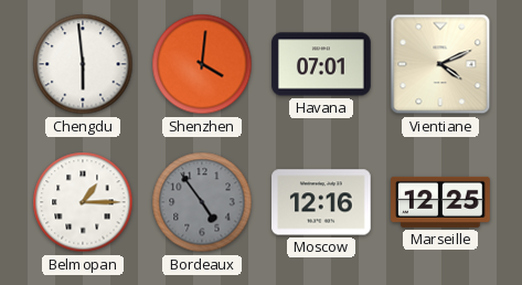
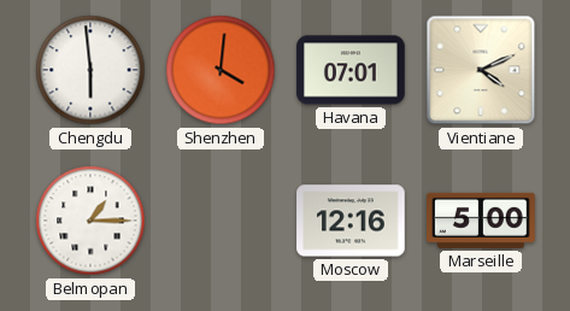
Bordeaux: 4:54 -> none
Marseille: 12:25 -> 5:00
